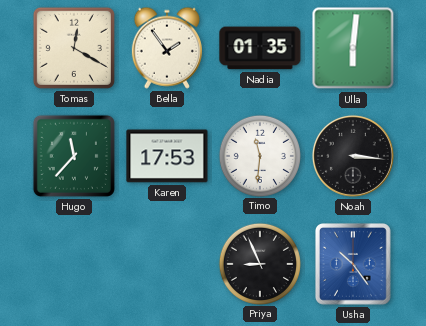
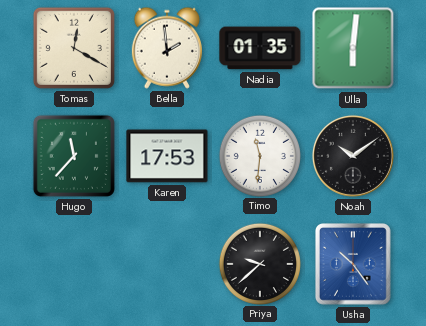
Bella: 1:54 -> 1:59
Noah: 3:16 -> 10:09
Priya: 8:56 -> 9:38
